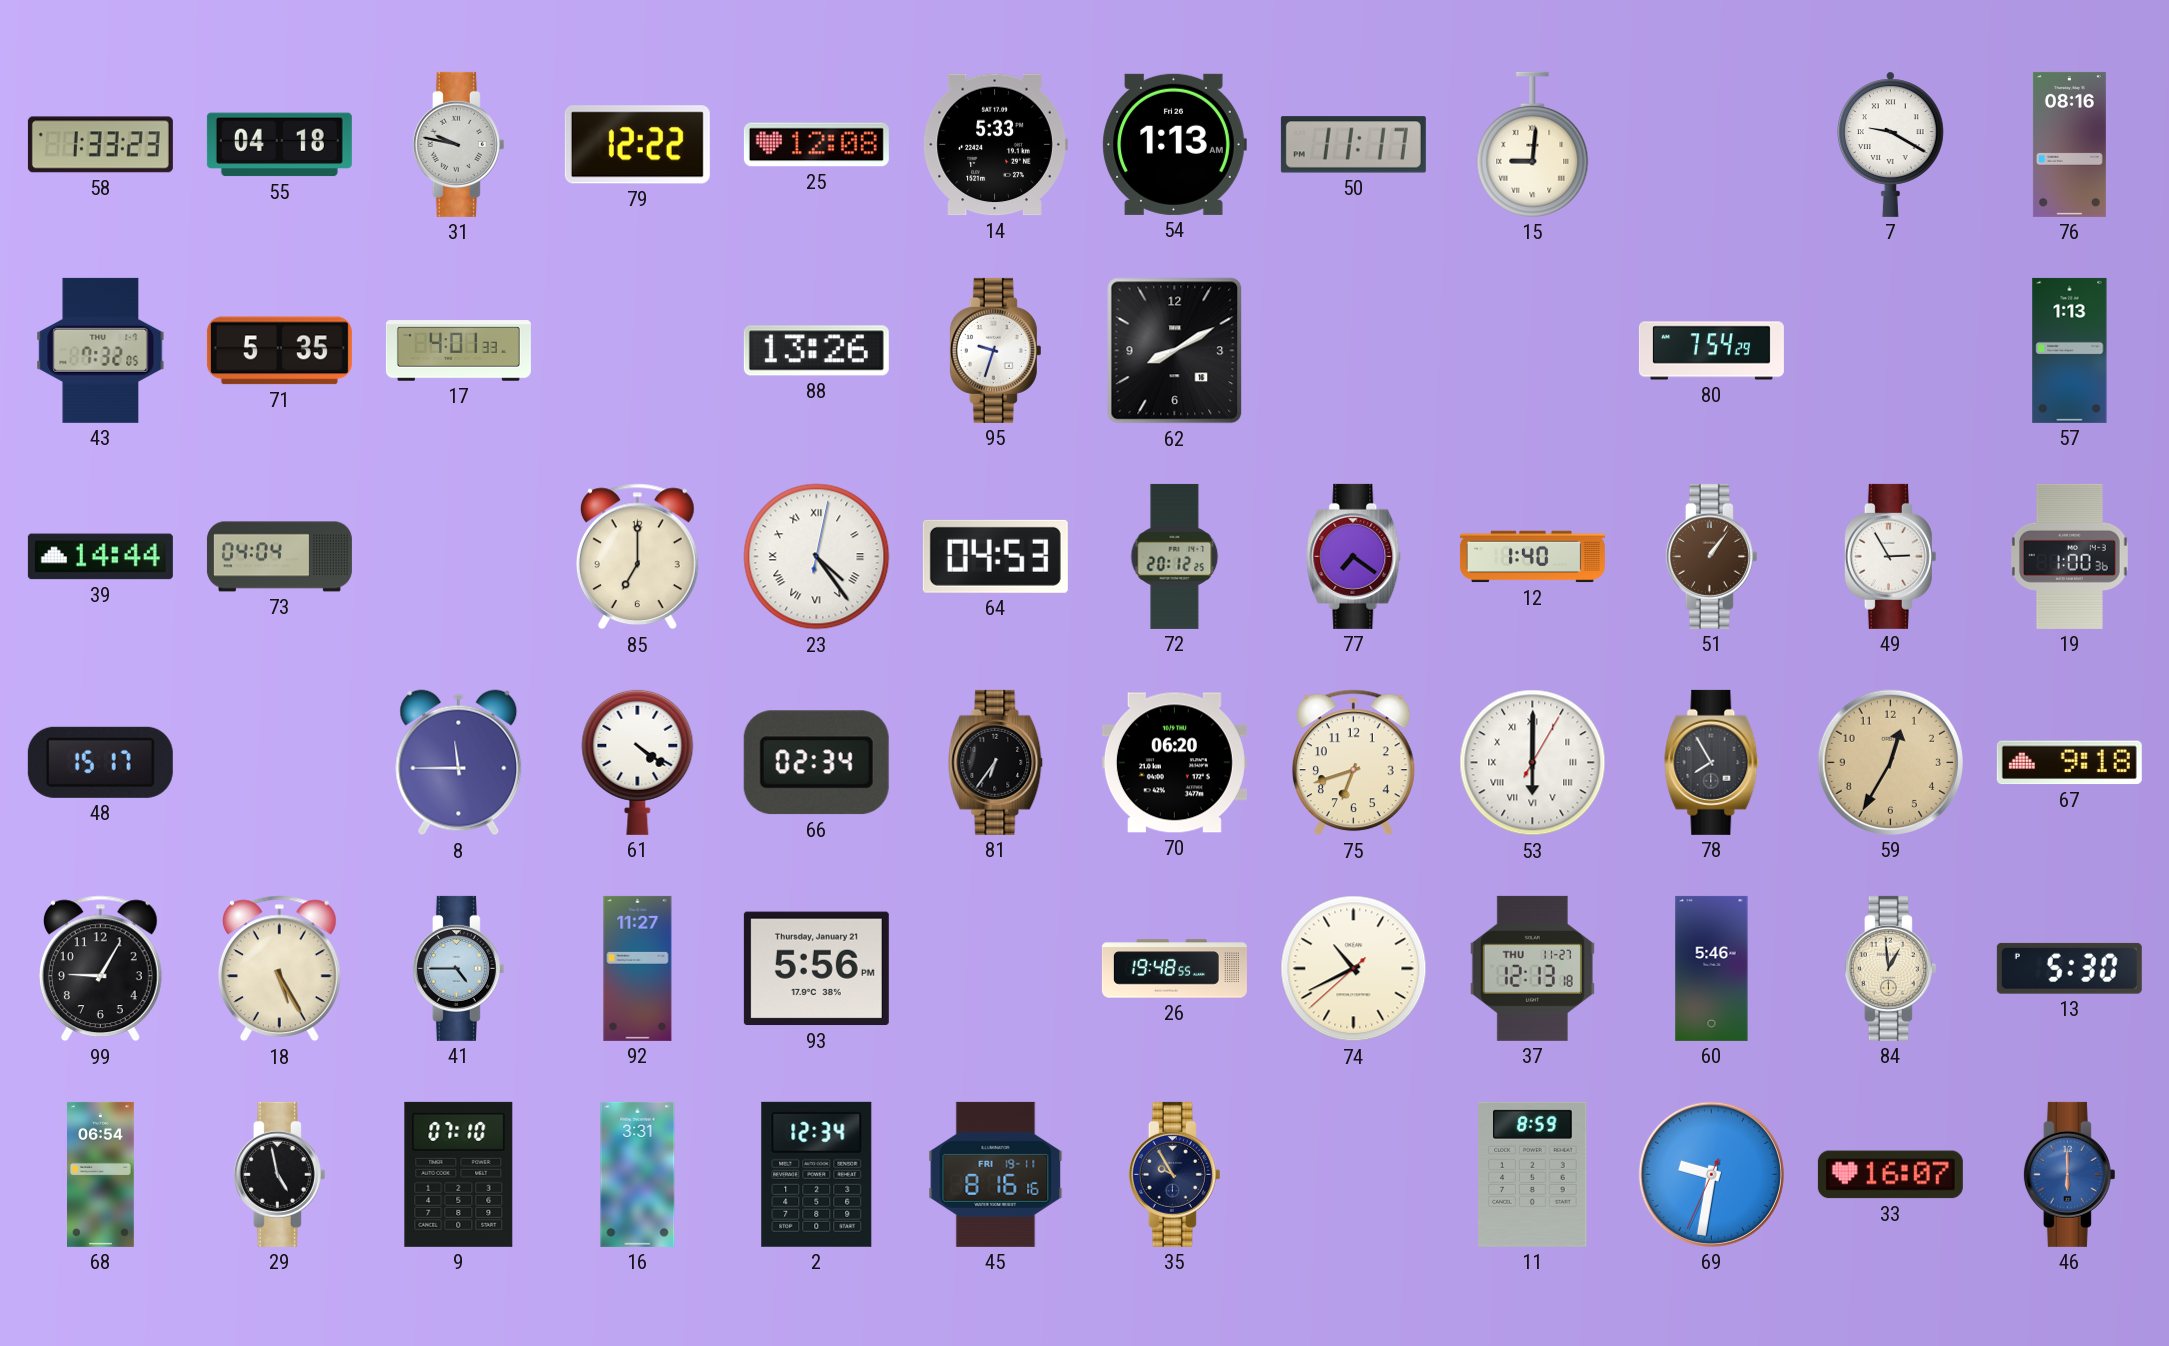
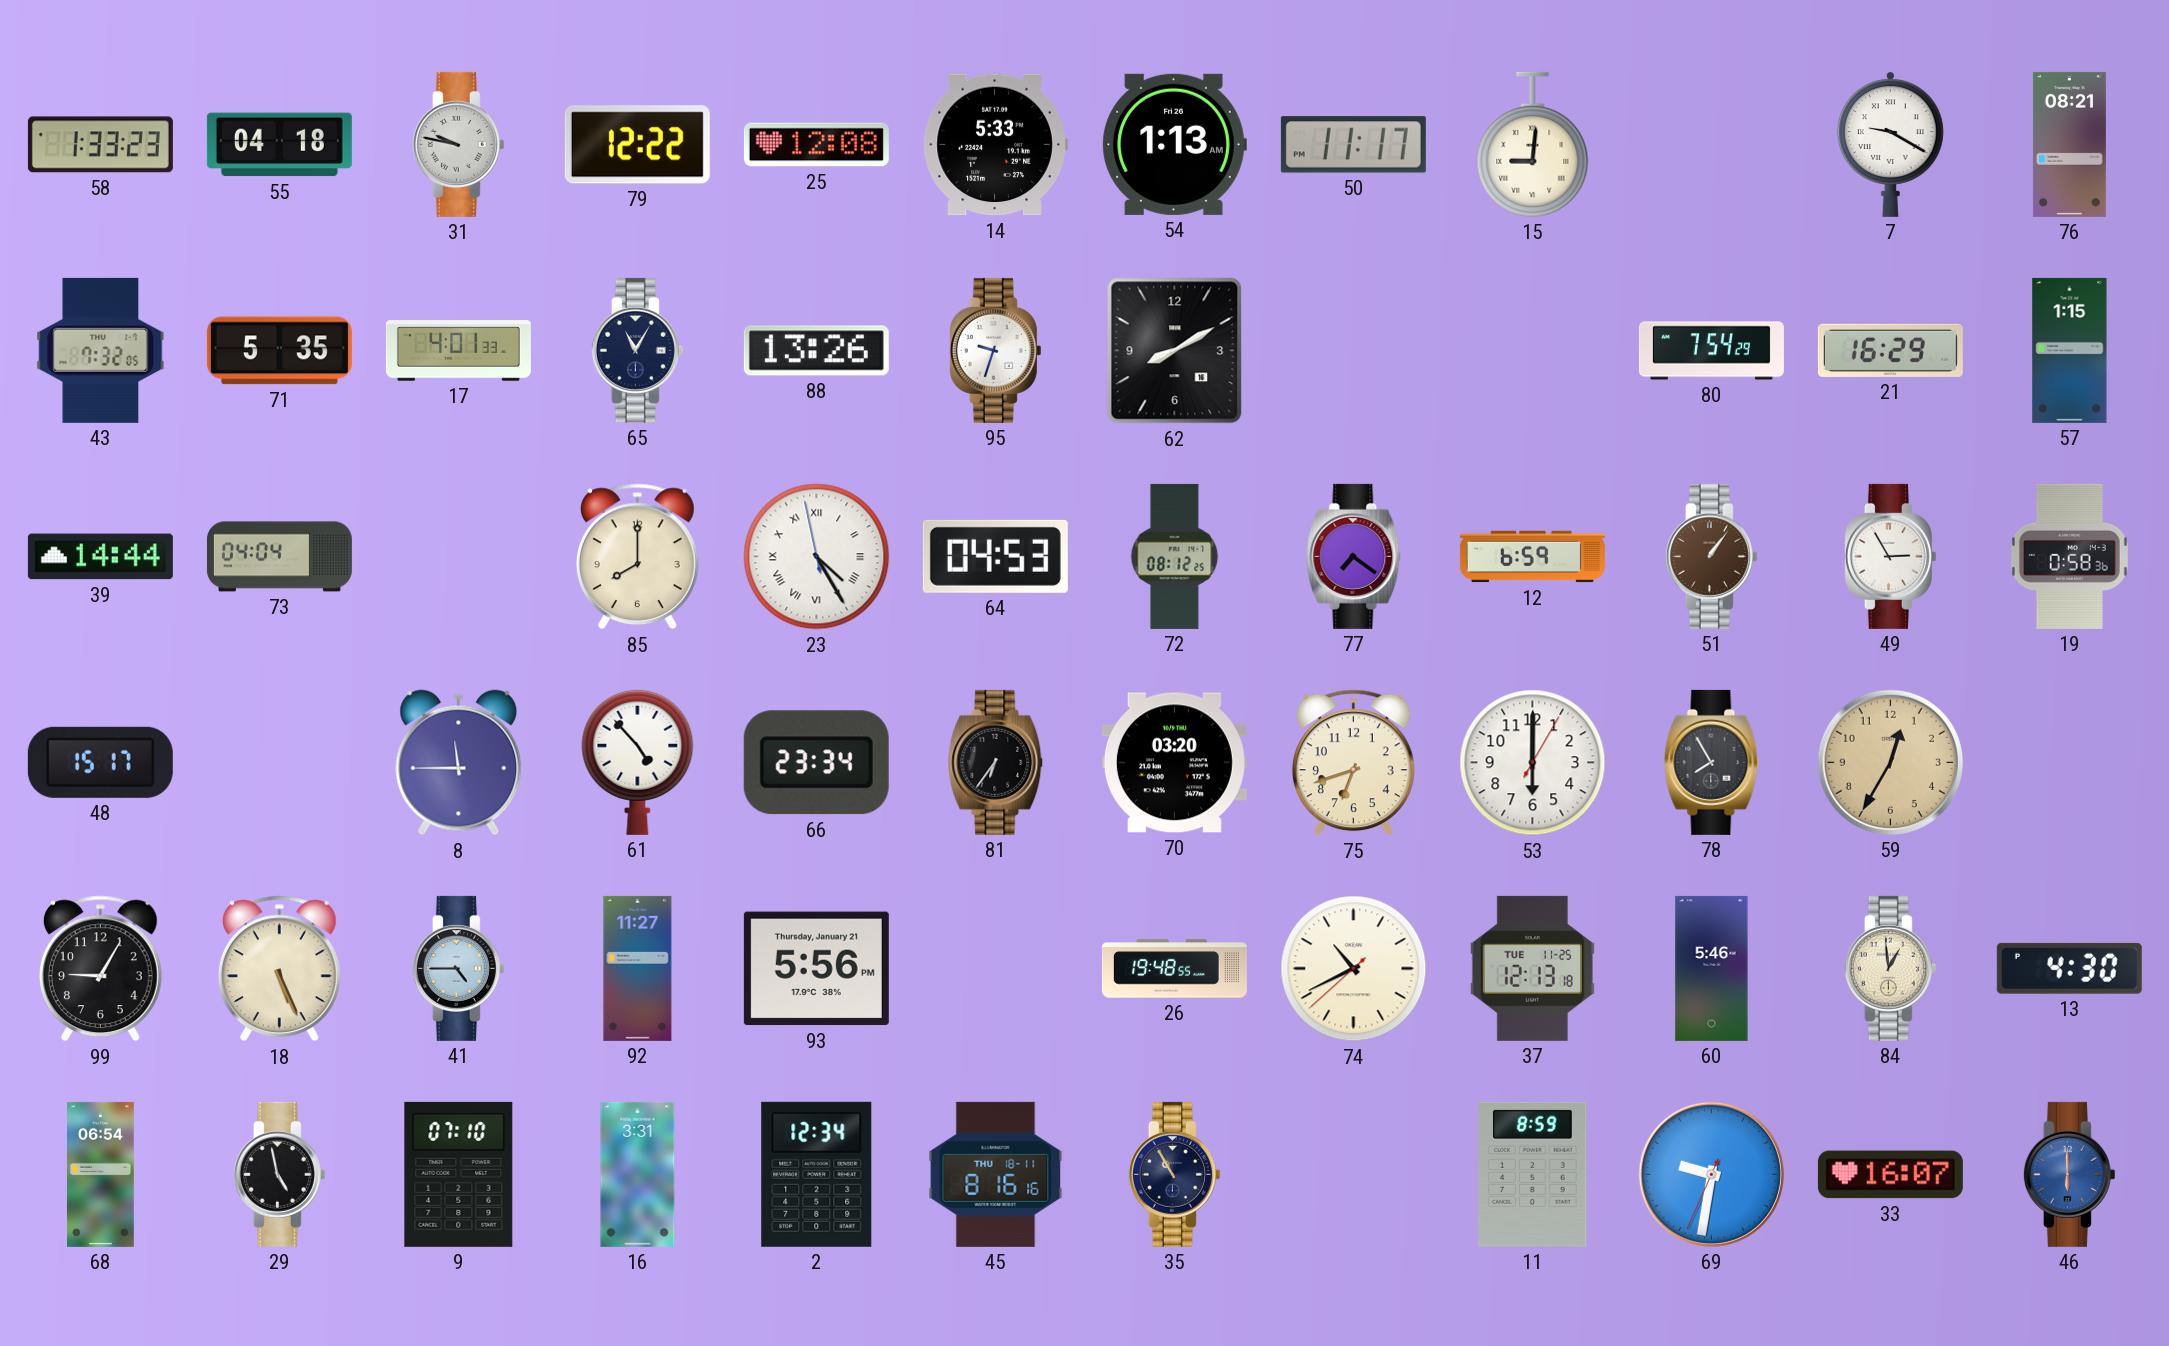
76: 08:16 -> 08:21
65: none -> 11:05
21: none -> 16:29
57: 1:13 -> 1:15
85: 7:00 -> 8:00
23: 4:24:02 -> 4:24:58
72: 20:12 -> 08:12
12: 1:40 -> 6:59
19: 1:00 -> 0:58
61: 4:21 -> 4:53
66: 02:34 -> 23:34
70: 06:20 -> 03:20
53 numerals: Roman -> Arabic
67: 9:18 -> none
18: 5:25 -> 5:26
37 date: THU 11-27 -> TUE 11-25
13: 5:30 -> 4:30
45 date: FRI 19-11 -> THU 18-11
35: 9:55 -> 10:55
